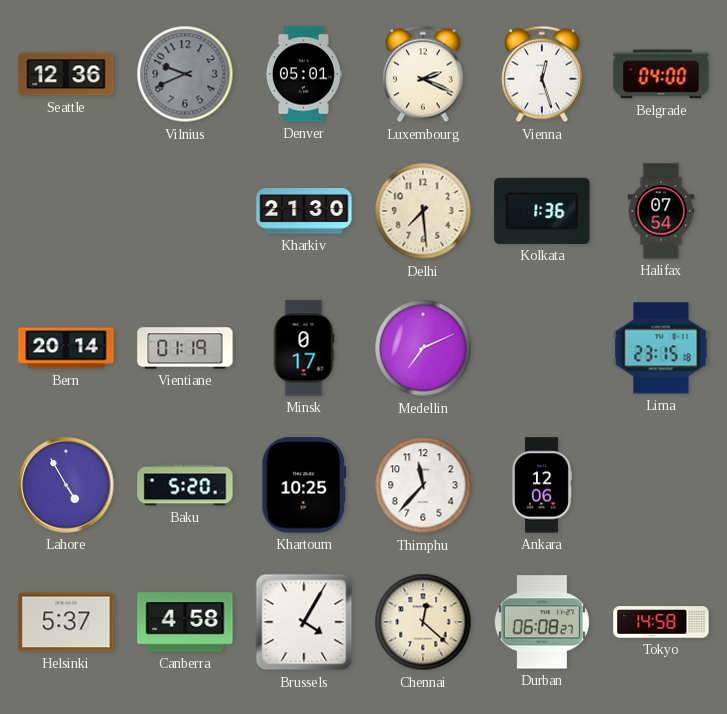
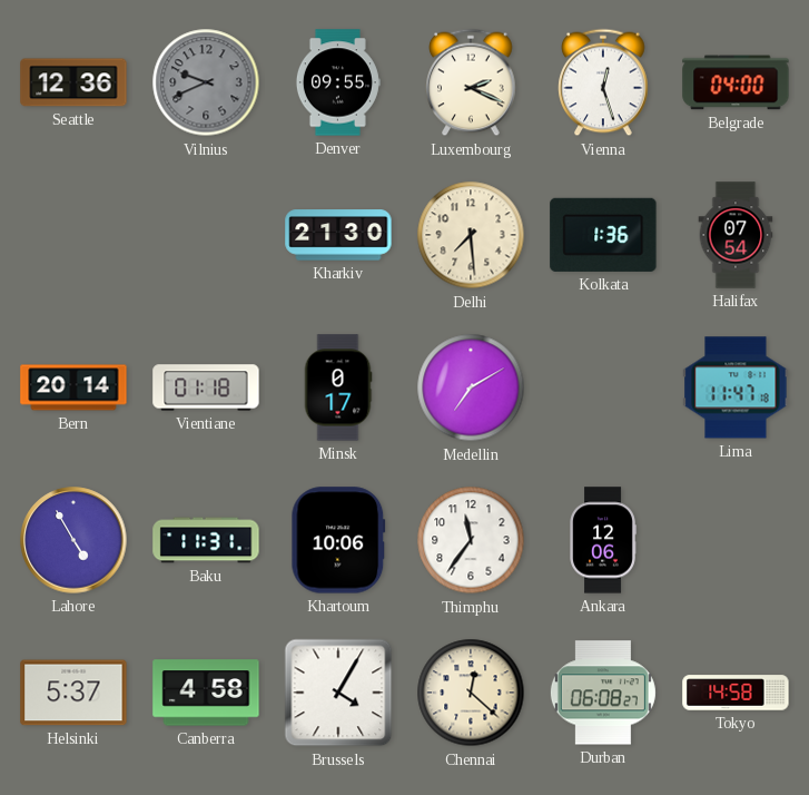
Denver: 05:01 -> 09:55
Vientiane: 01:19 -> 01:18
Medellin: 7:11 -> 7:10
Lima: 23:15 -> 11:47
Baku: 5:20 -> 11:31
Khartoum: 10:25 -> 10:06
Thimphu: 11:37 -> 11:36
